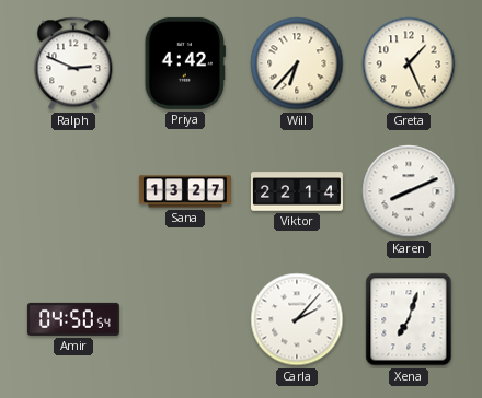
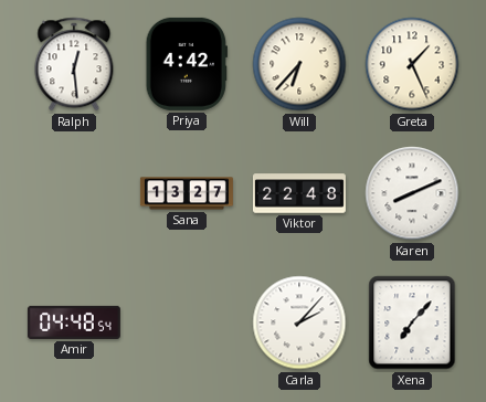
Ralph: 2:49 -> 12:29
Viktor: 22:14 -> 22:48
Amir: 04:50 -> 04:48
Xena: 7:03 -> 7:07
